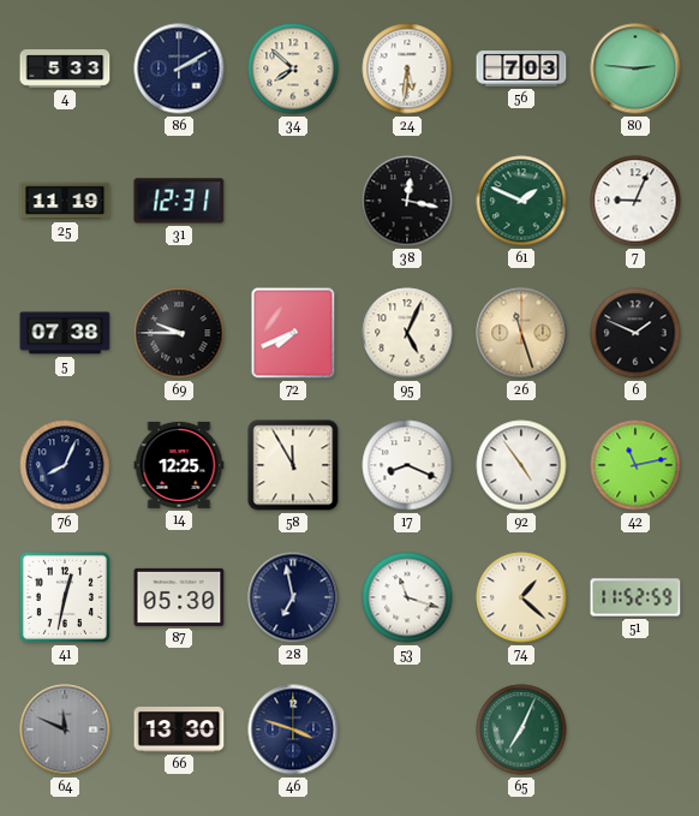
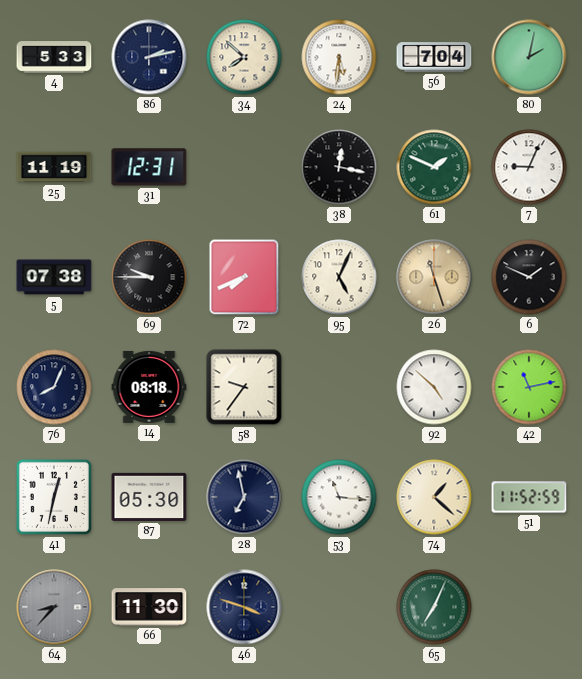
86: 2:10 -> 2:13
56: 7:03 -> 7:04
80: 2:46 -> 2:02
14: 12:25 -> 08:18
58: 11:55 -> 9:36
17: 8:19 -> none
92: 4:54 -> 4:52
53: 11:18 -> 11:16
64: 11:49 -> 8:37
66: 13:30 -> 11:30
